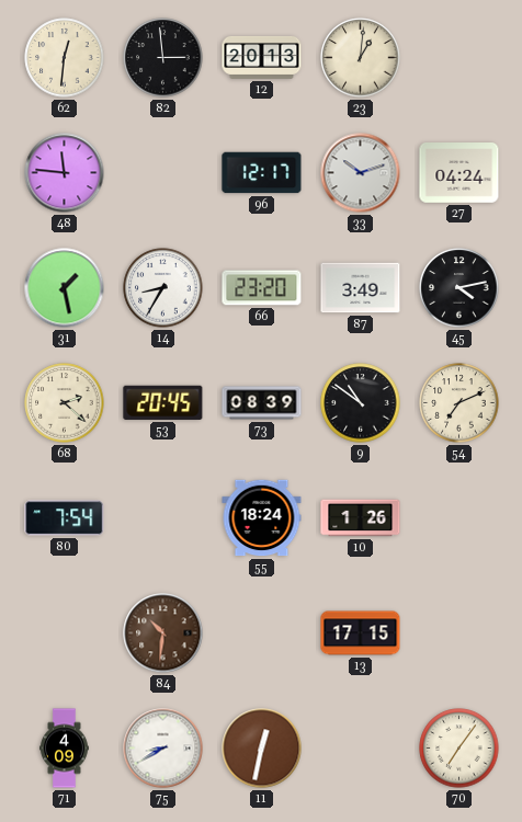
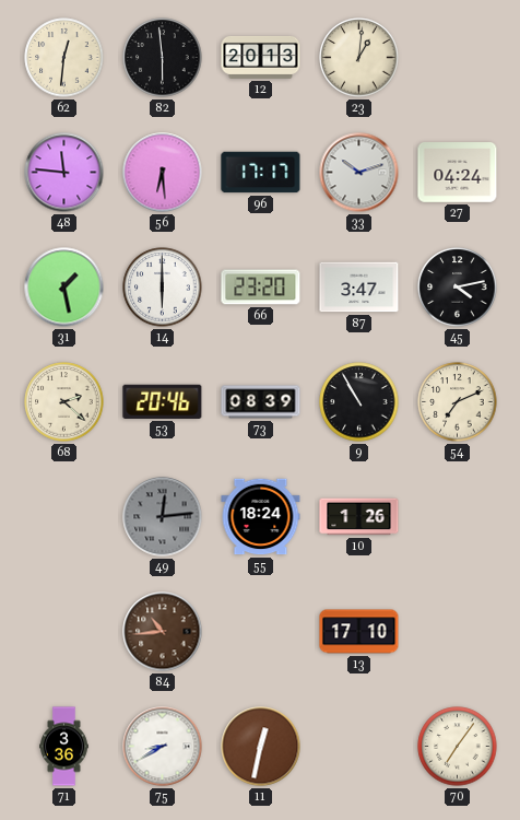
82: 2:59 -> 5:59
56: none -> 6:29
96: 12:17 -> 17:17
14: 8:35 -> 6:00
87: 3:49 -> 3:47
53: 20:45 -> 20:46
9: 10:51 -> 10:55
80: 7:54 -> none
49: none -> 12:14
84: 10:31 -> 10:44
13: 17:15 -> 17:10
71: 4:09 -> 3:36
